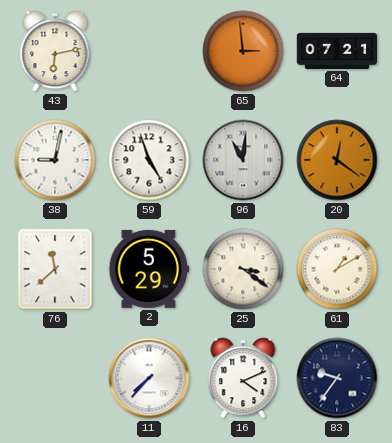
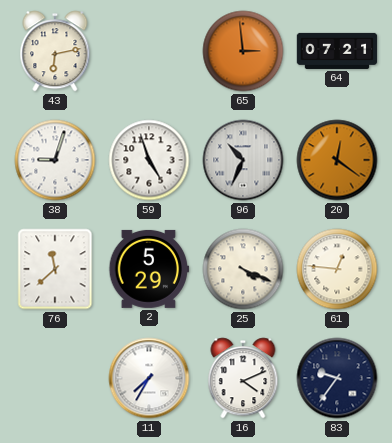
38: 9:02 -> 9:03
96: 11:01 -> 10:34
25: 3:21 -> 4:19
61: 1:10 -> 12:46
11: 7:37 -> 7:35
